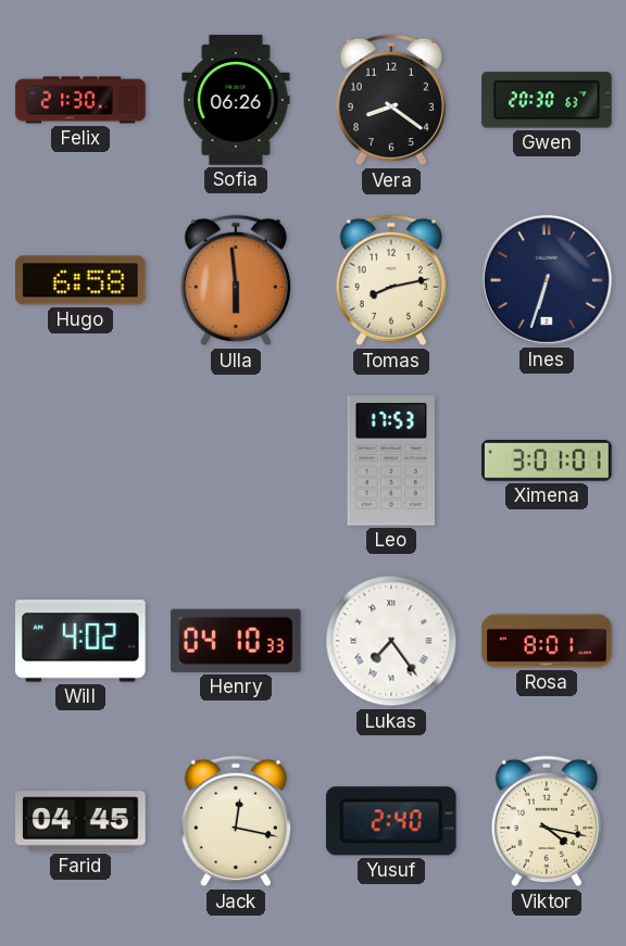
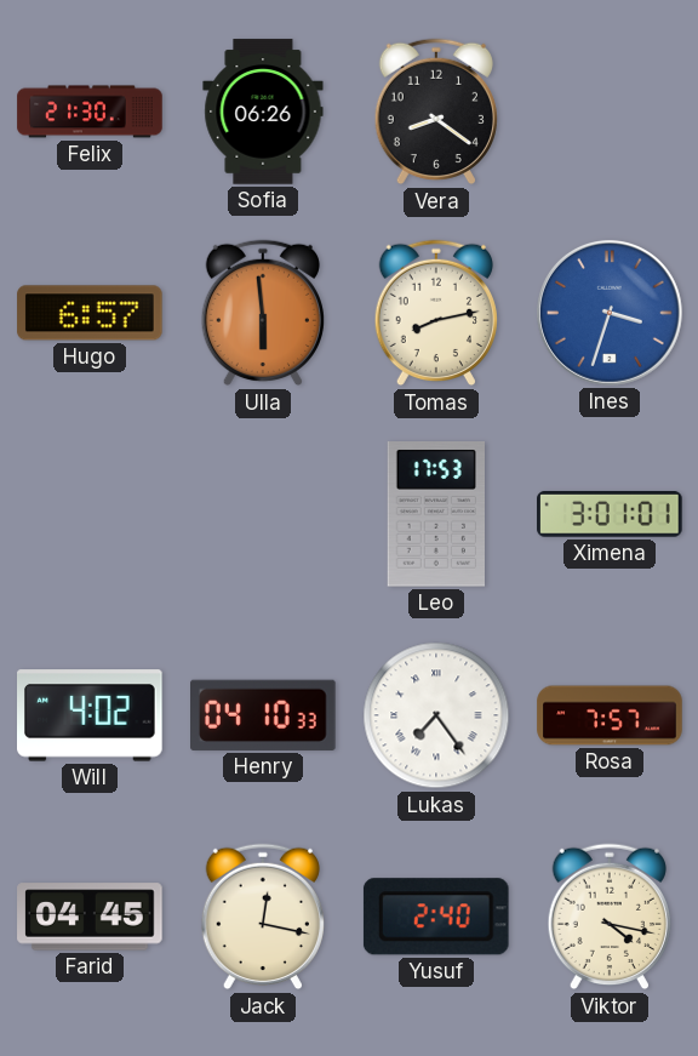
Gwen: 20:30 -> none
Hugo: 6:58 -> 6:57
Ines: 6:33 -> 3:33
Ines dial: navy -> blue
Rosa: 8:01 -> 7:57
